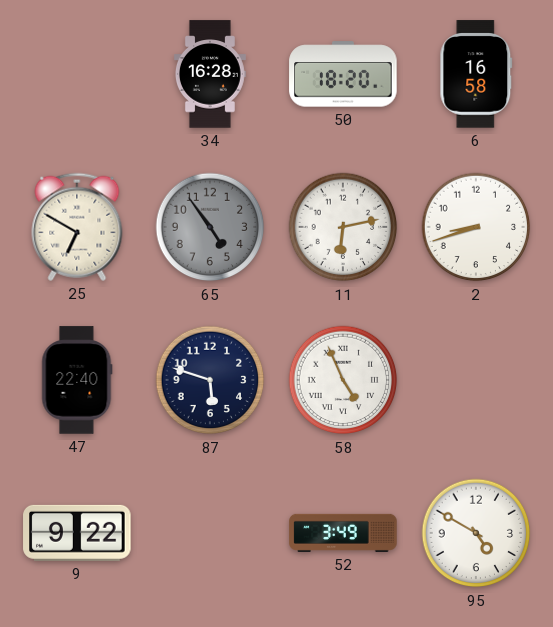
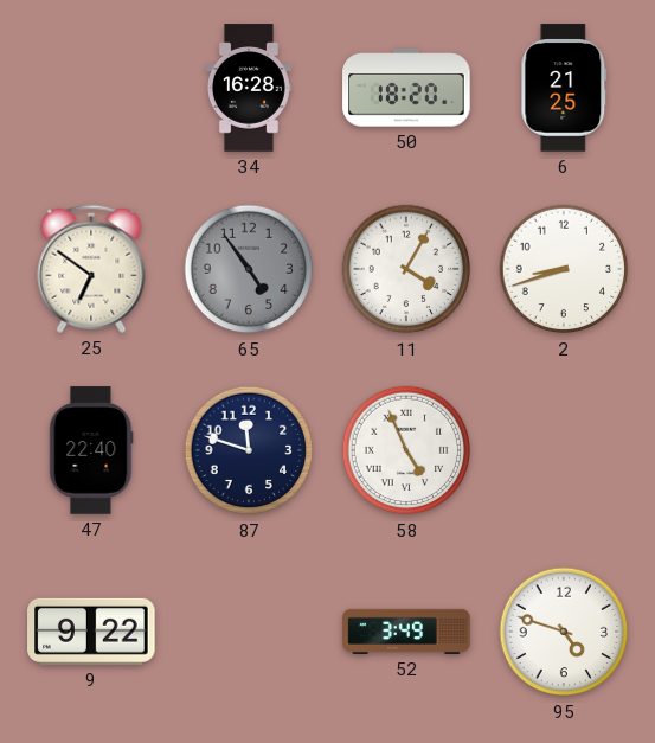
6: 16:58 -> 21:25
25: 6:50 -> 6:51
11: 6:13 -> 4:05
87: 5:48 -> 11:48
95: 4:50 -> 4:48
